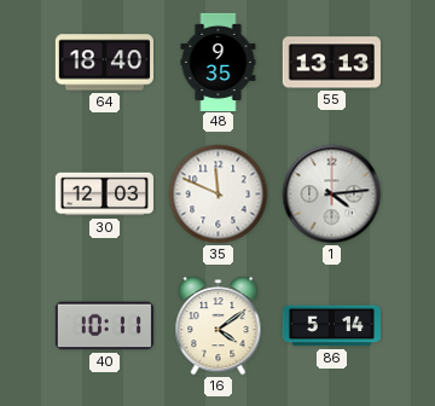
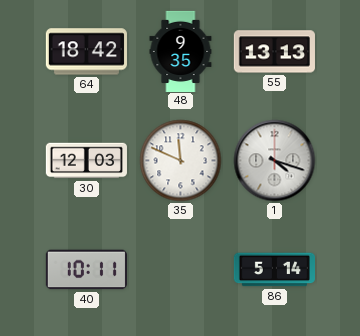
64: 18:40 -> 18:42
1: 4:14 -> 4:18
16: 4:09 -> none
